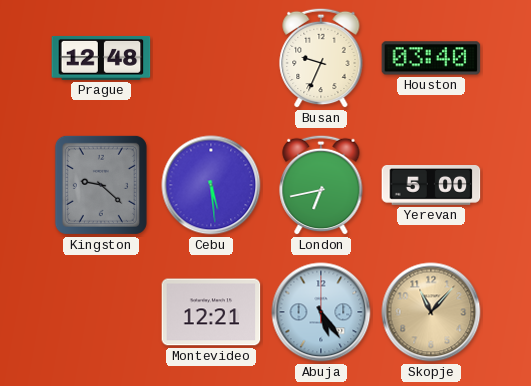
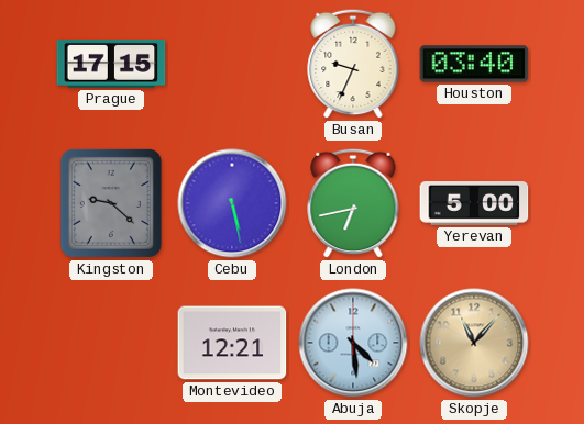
Prague: 12:48 -> 17:15
Cebu: 5:29 -> 5:28
Abuja: 5:24 -> 4:29
